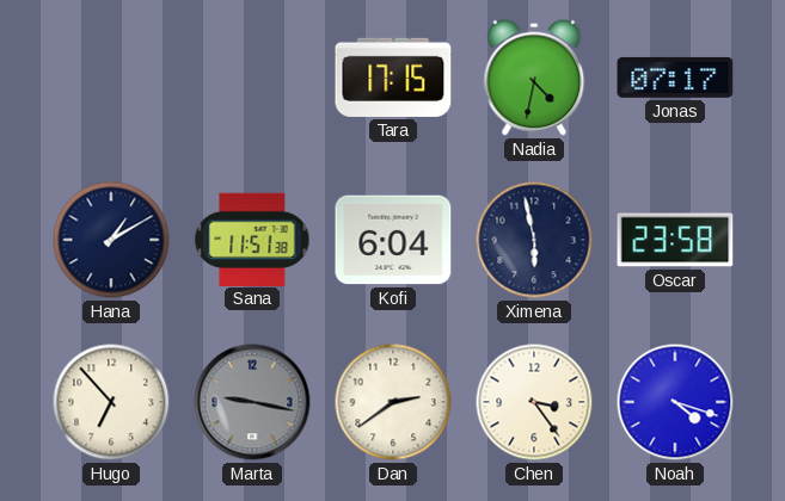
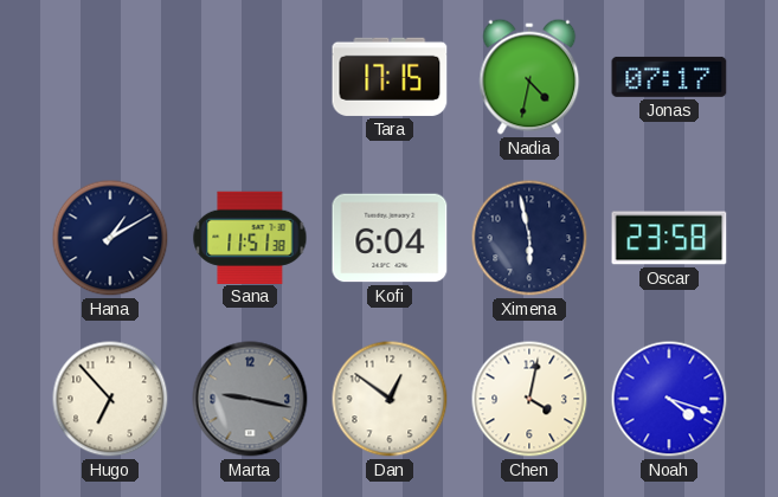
Dan: 2:39 -> 12:51
Chen: 3:24 -> 4:02
